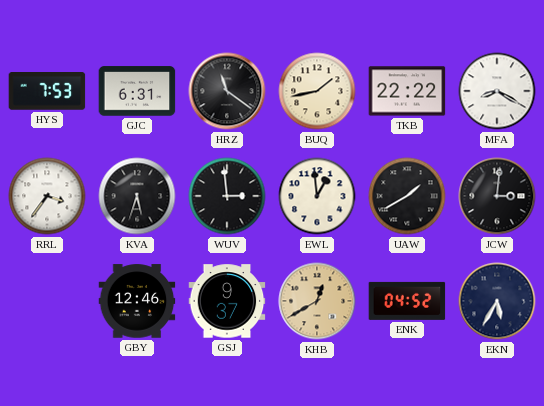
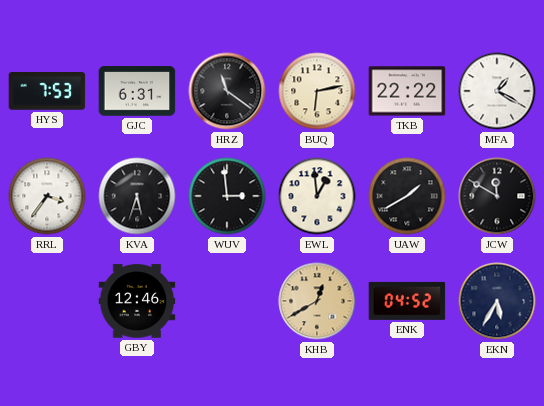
BUQ: 1:43 -> 6:13
MFA: 8:20 -> 1:20
JCW: 3:01 -> 11:50
GSJ: 9:37 -> none
